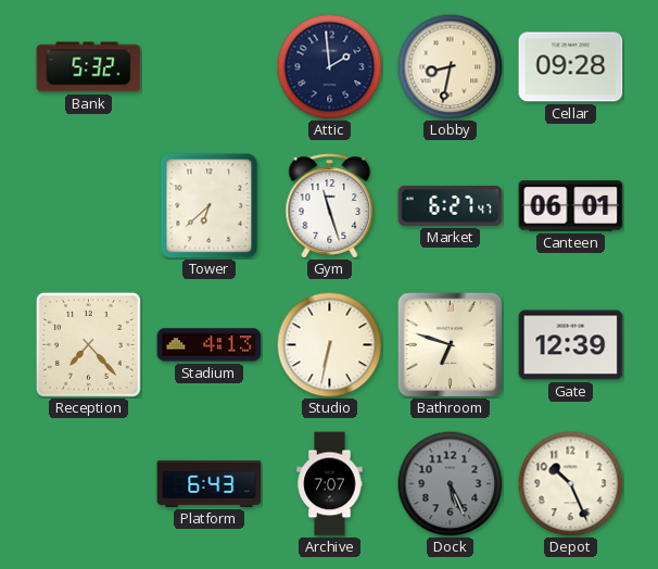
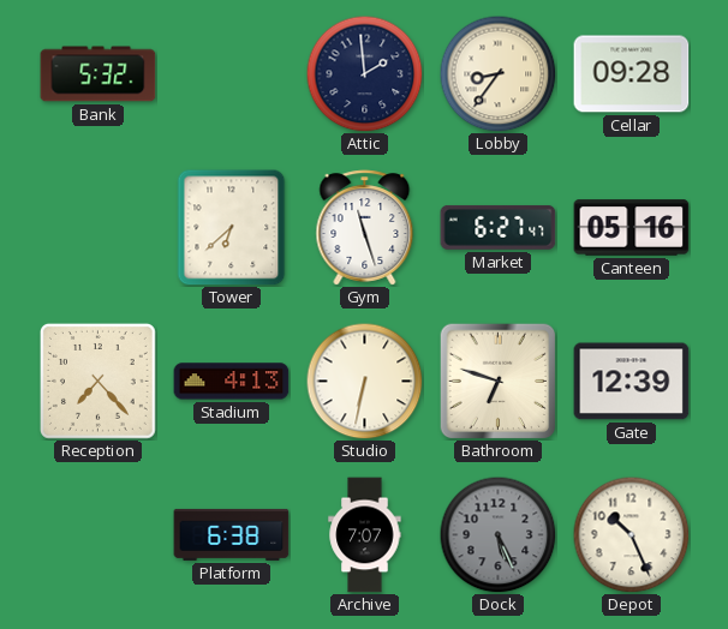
Lobby: 8:32 -> 8:36
Canteen: 06:01 -> 05:16
Platform: 6:43 -> 6:38
